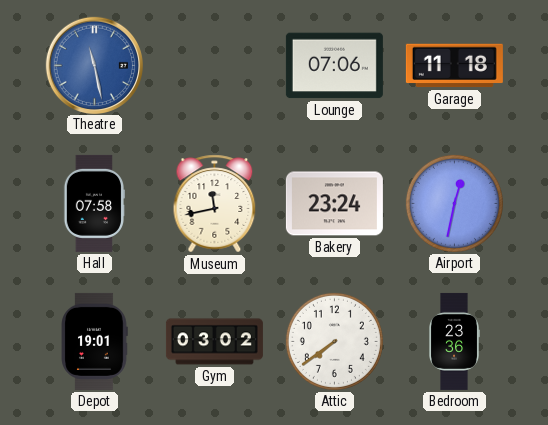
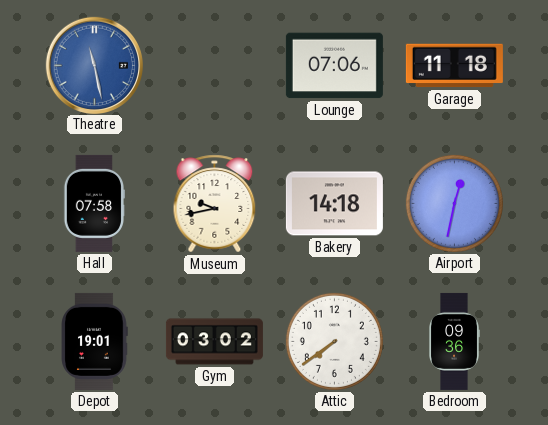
Museum: 11:43 -> 9:43
Bakery: 23:24 -> 14:18
Bedroom: 23:36 -> 09:36
